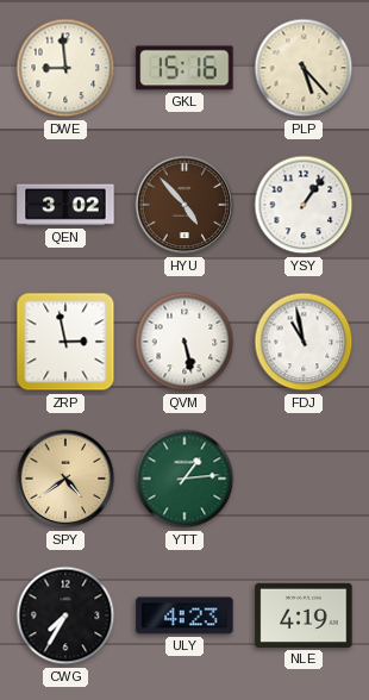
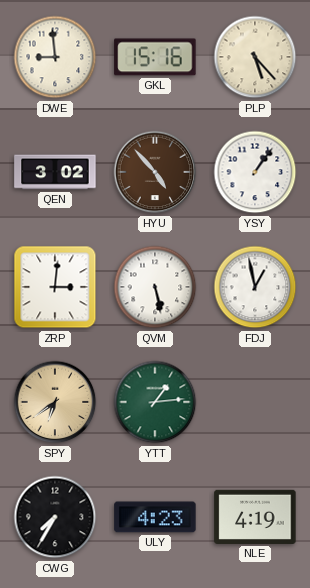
ZRP: 2:58 -> 3:01
FDJ: 10:58 -> 12:58
SPY: 4:39 -> 6:39
